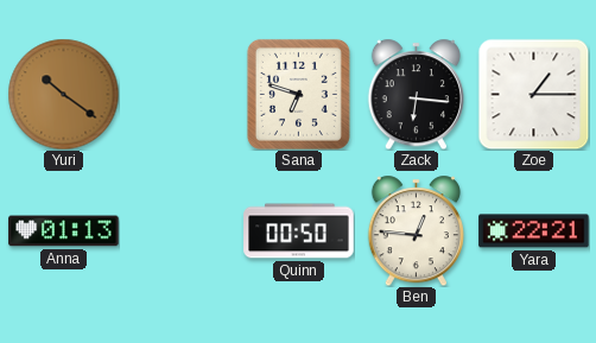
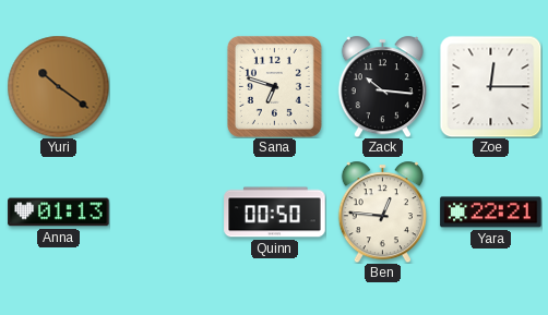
Zack: 6:16 -> 10:16
Zoe: 1:15 -> 12:15
